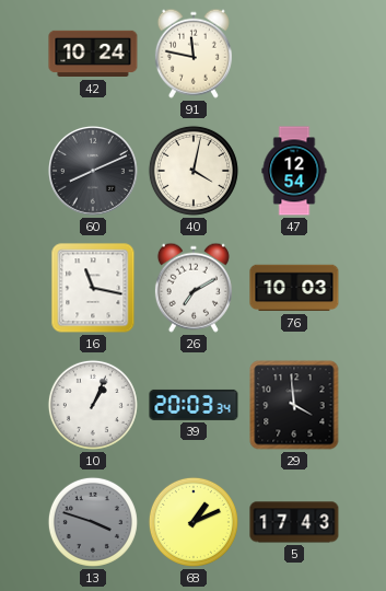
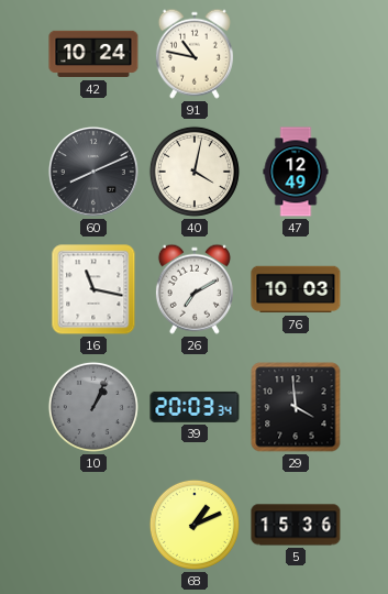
91: 11:47 -> 10:47
47: 12:54 -> 12:49
10 dial: white -> grey
13: 3:48 -> none
5: 17:43 -> 15:36
